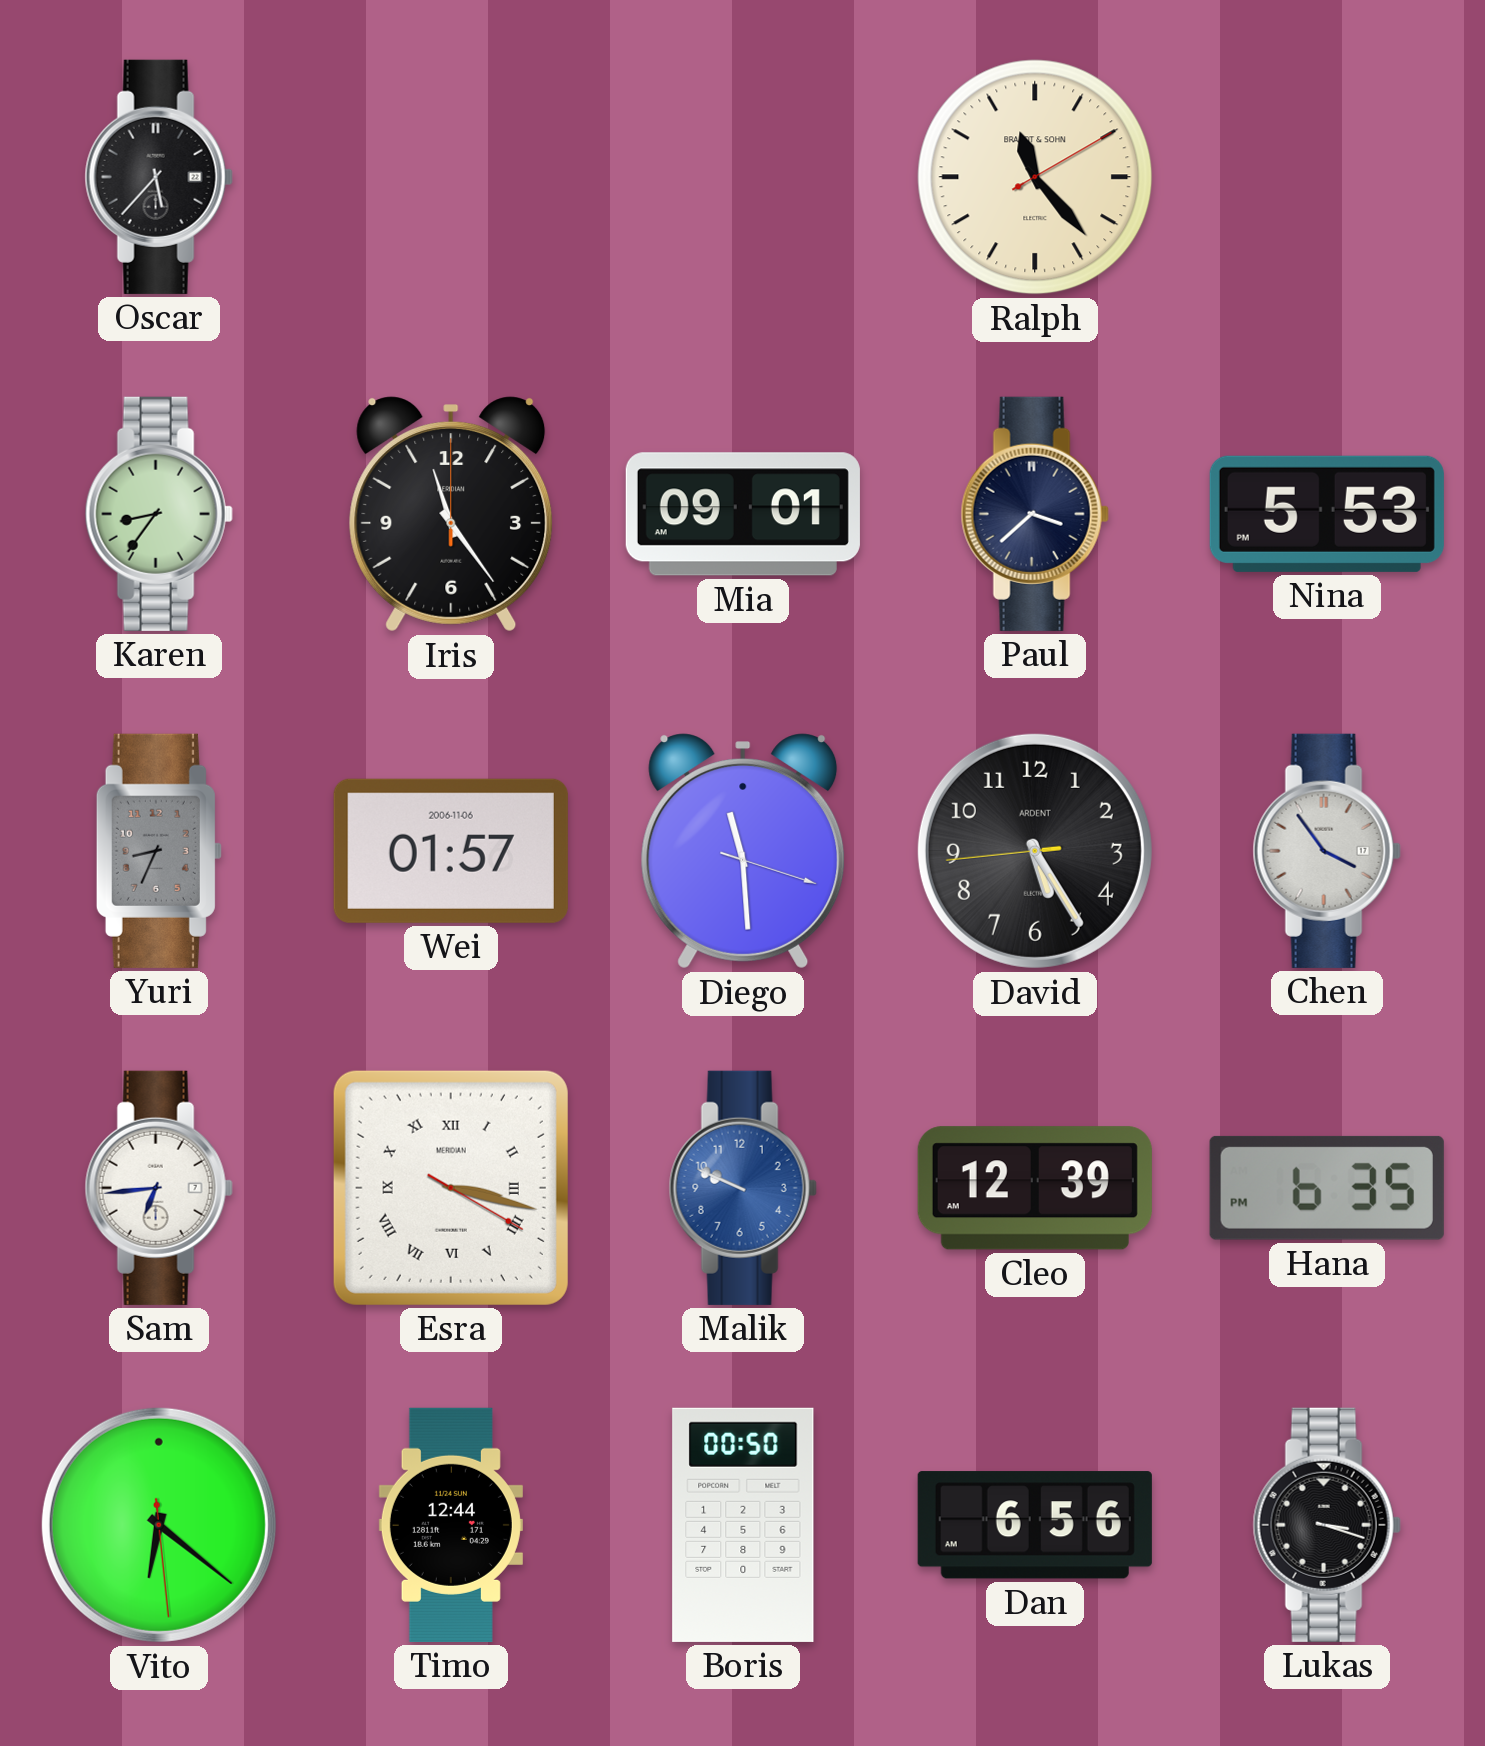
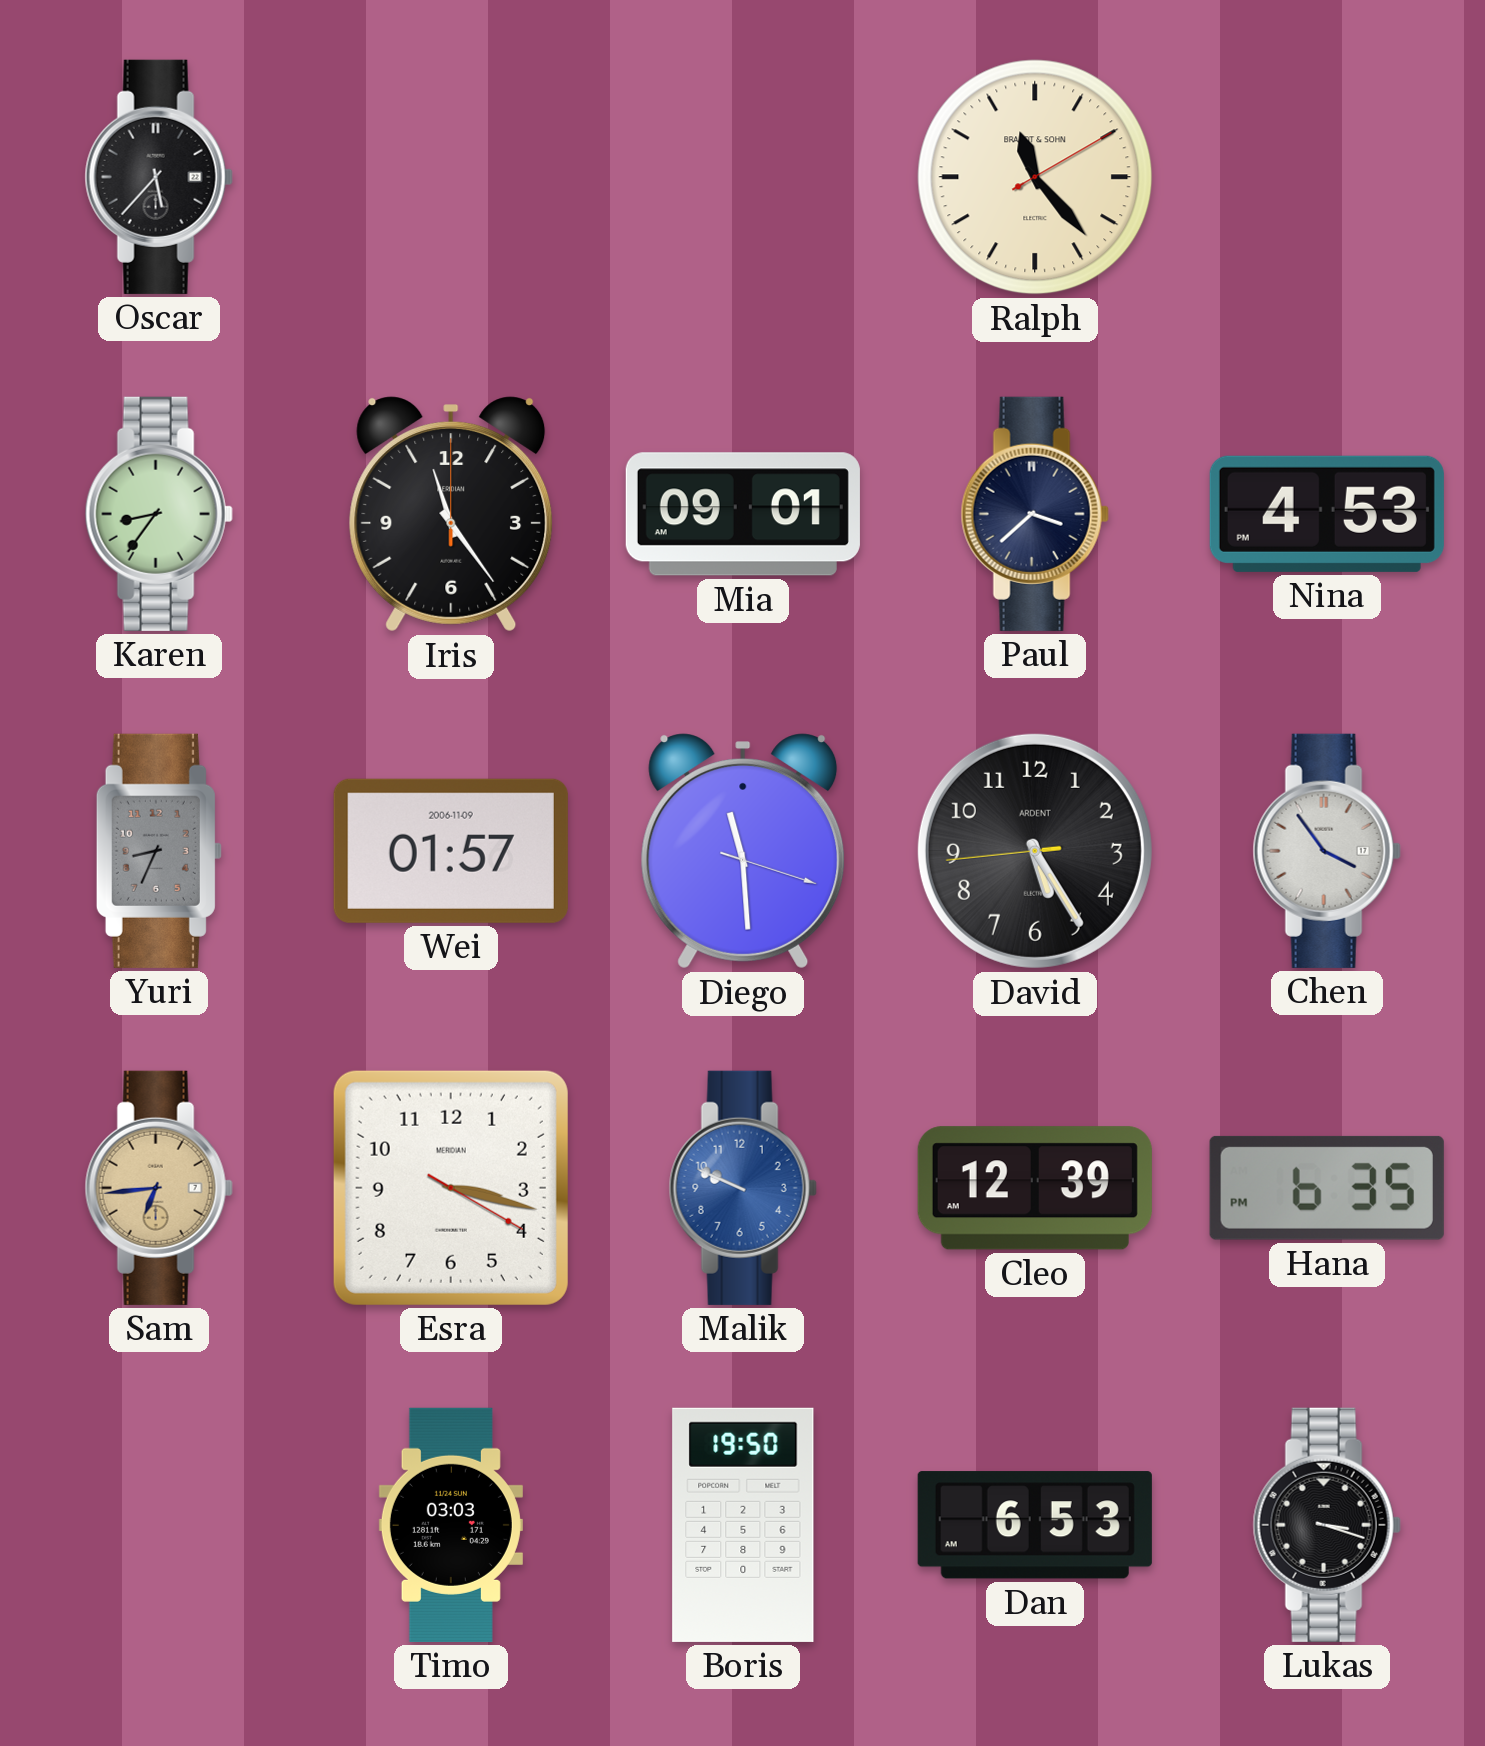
Nina: 5:53 -> 4:53
Wei date: 2006-11-06 -> 2006-11-09
Sam dial: white -> champagne
Esra numerals: Roman -> Arabic
Vito: 6:21 -> none
Timo: 12:44 -> 03:03
Boris: 00:50 -> 19:50
Dan: 6:56 -> 6:53
